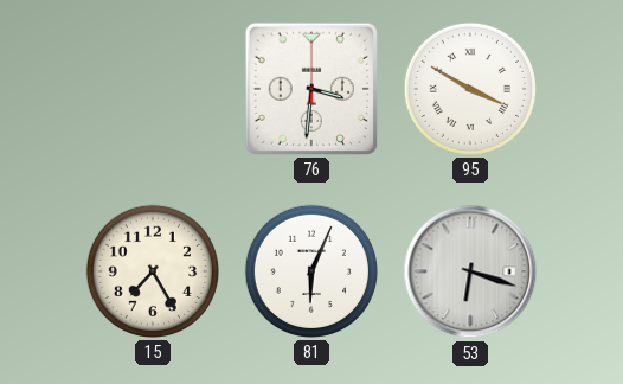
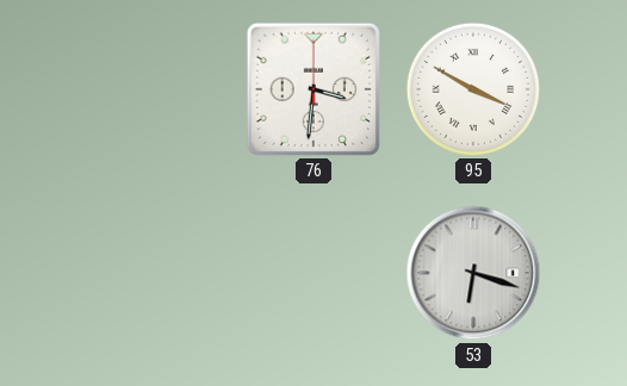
15: 7:25 -> none
81: 6:04 -> none
